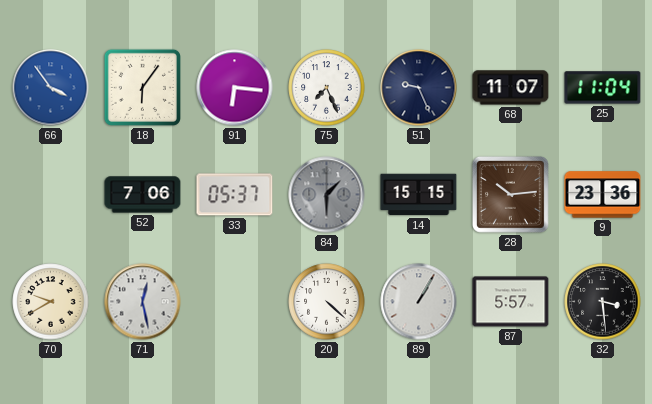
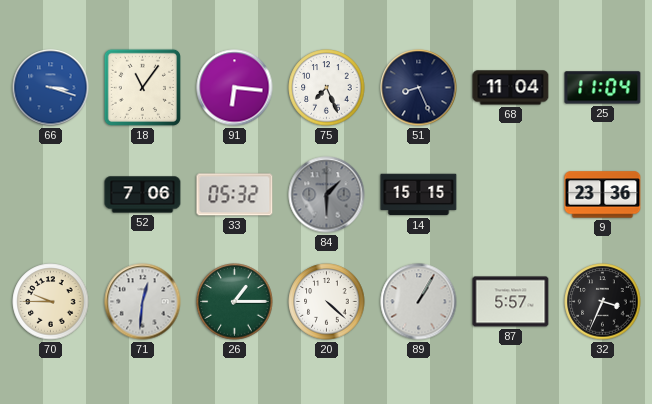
66: 3:54 -> 3:18
18: 6:06 -> 11:06
51: 9:26 -> 8:26
68: 11:07 -> 11:04
33: 05:37 -> 05:32
28: 10:14 -> none
70: 9:40 -> 9:45
71: 12:28 -> 12:31
26: none -> 1:15
32: 3:29 -> 3:34
